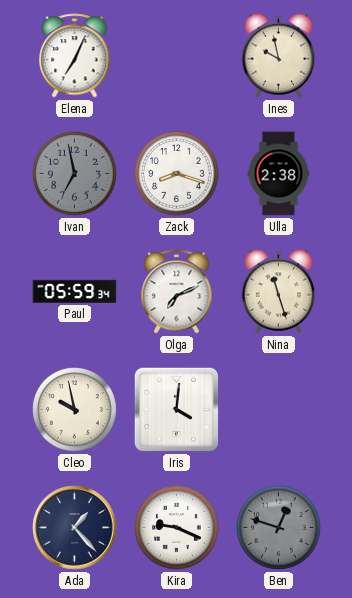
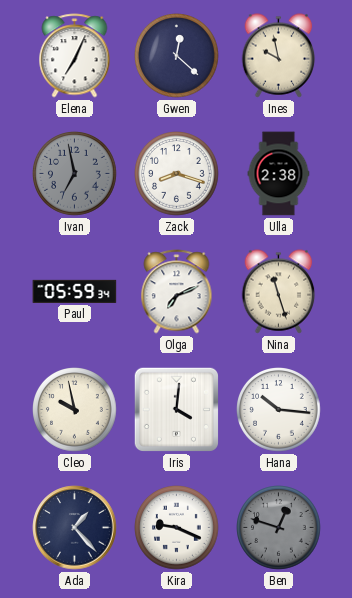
Gwen: none -> 12:22
Hana: none -> 10:16
